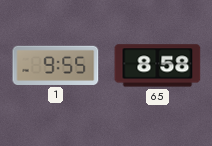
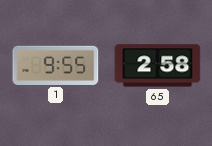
65: 8:58 -> 2:58
